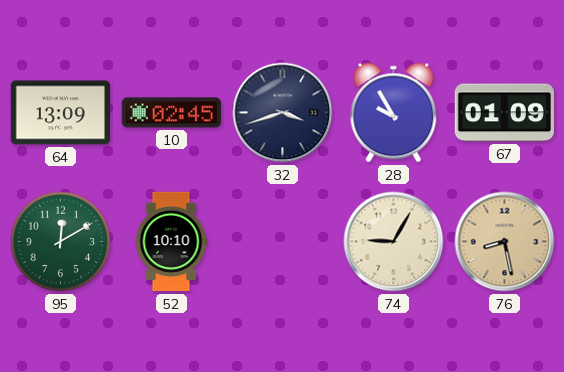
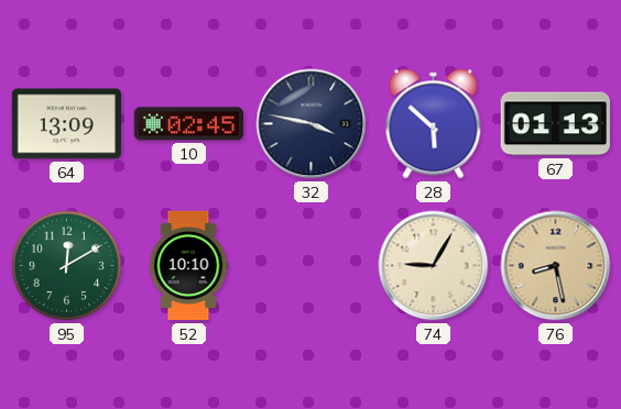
32: 3:42 -> 3:47
28: 9:55 -> 5:52
67: 01:09 -> 01:13
